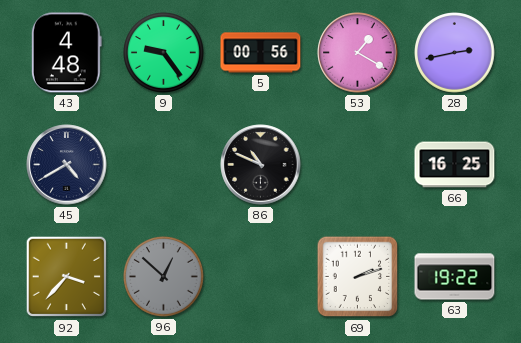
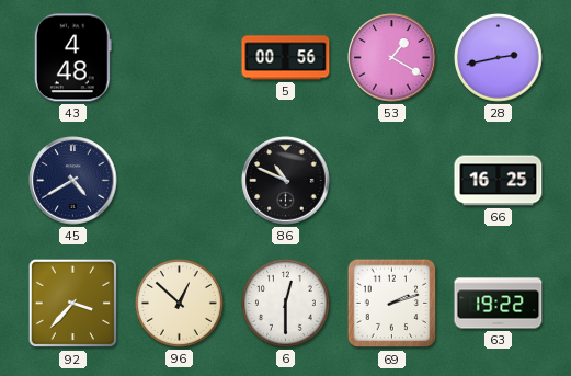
9: 9:24 -> none
96 dial: grey -> cream
6: none -> 12:30
